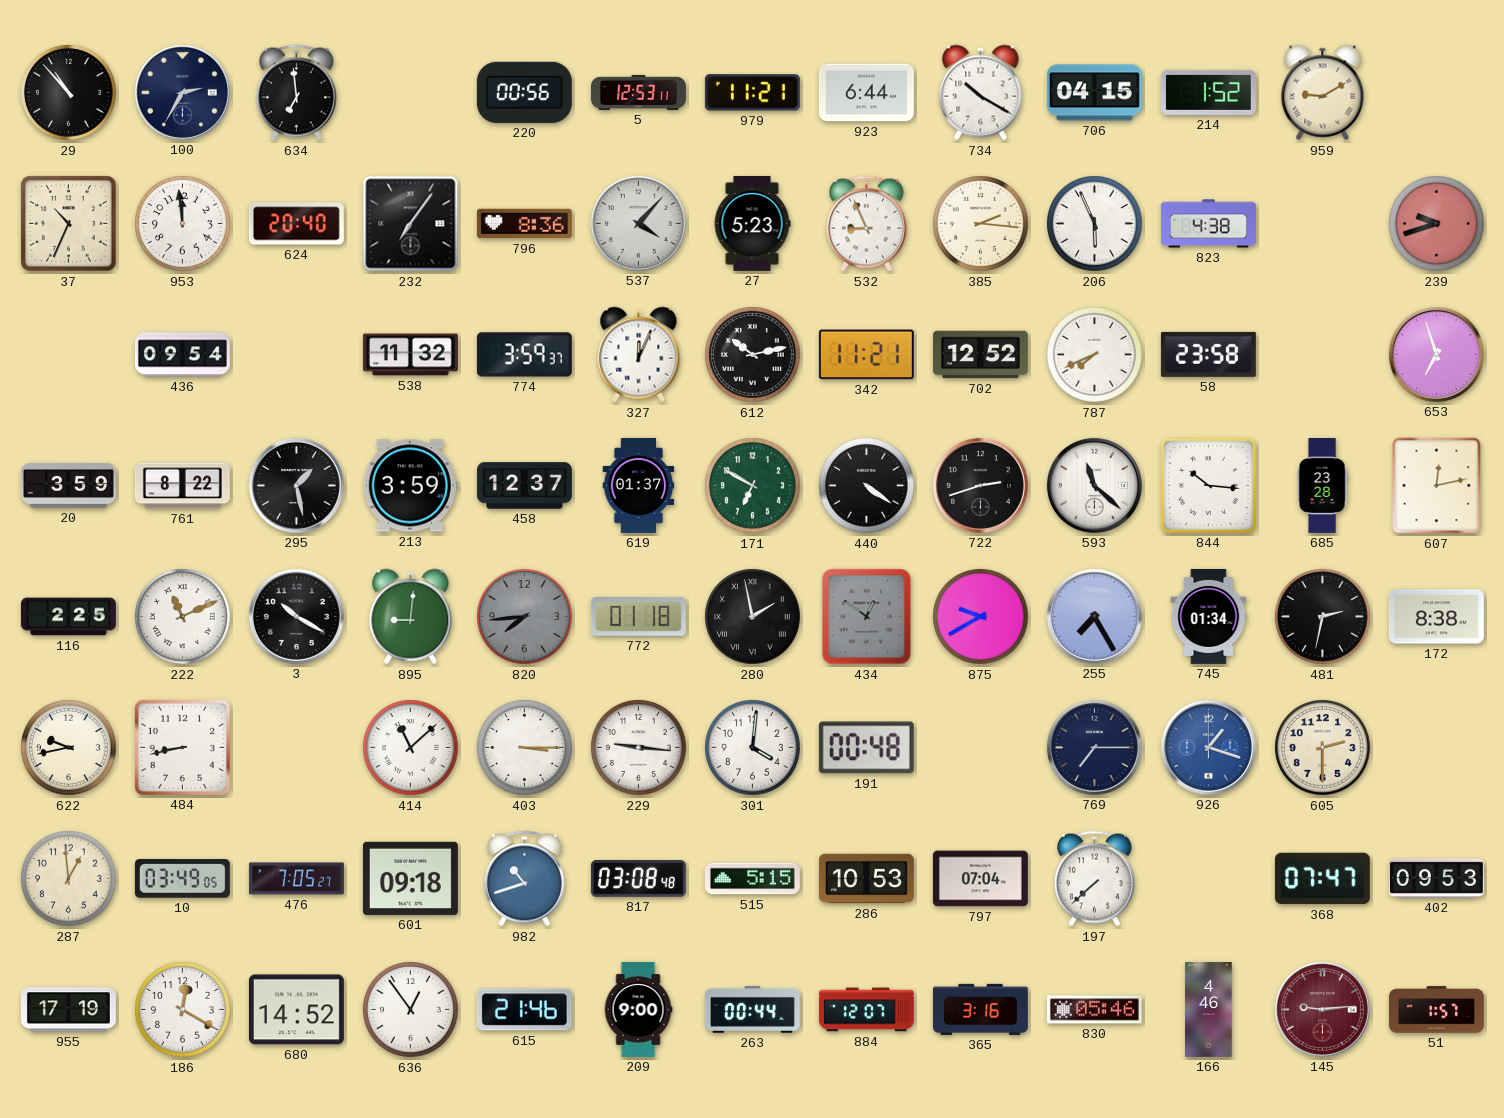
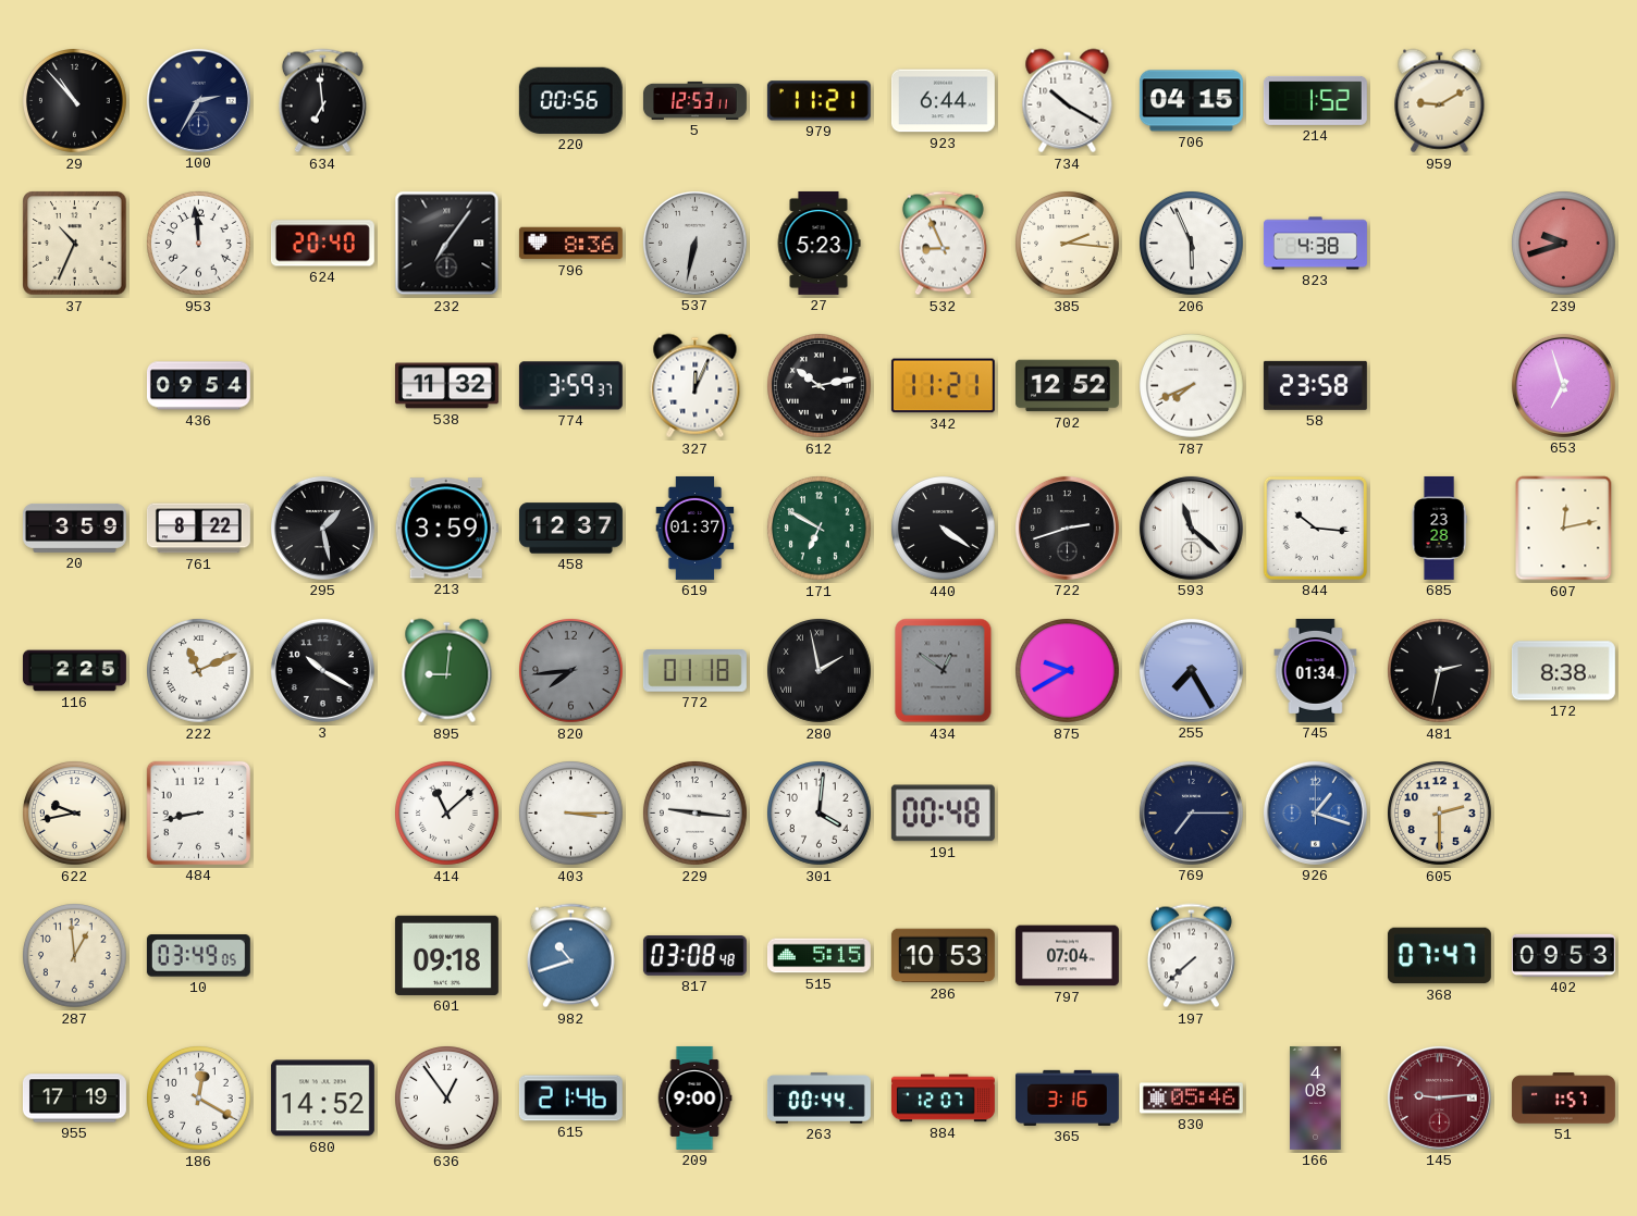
537: 4:07 -> 6:32
476: 7:05 -> none
166: 4:46 -> 4:08
